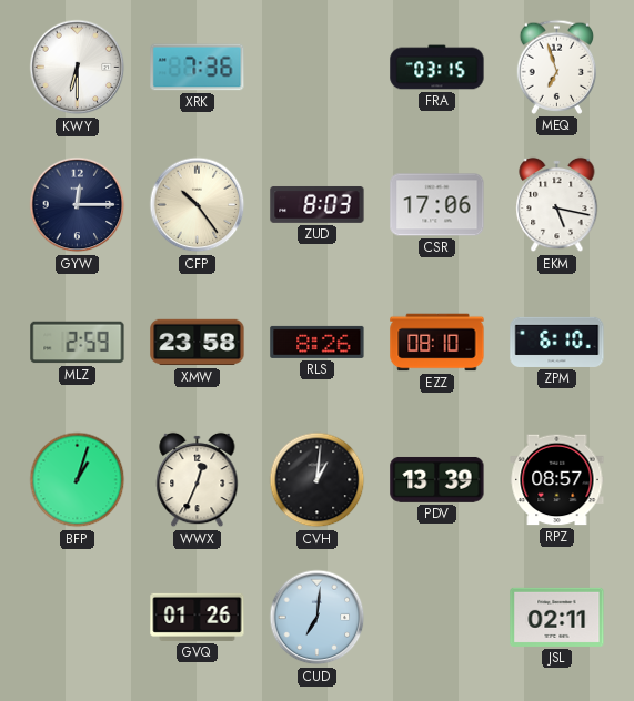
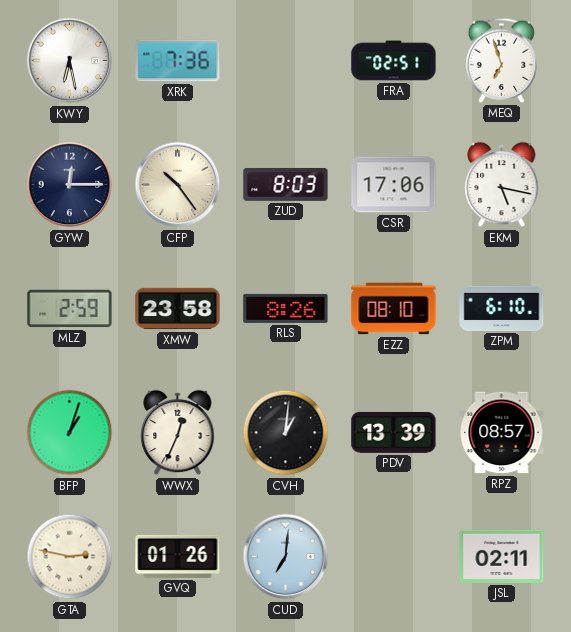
KWY: 6:30 -> 6:28
FRA: 03:15 -> 02:51
GTA: none -> 2:47
